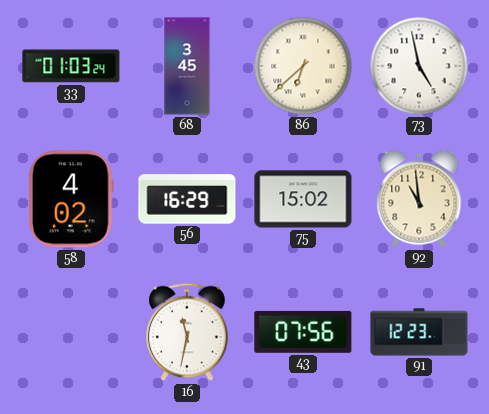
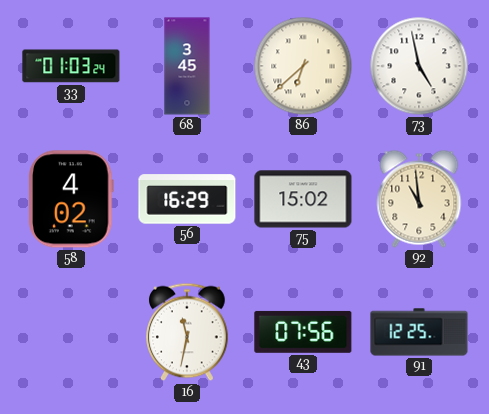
91: 12:23 -> 12:25
